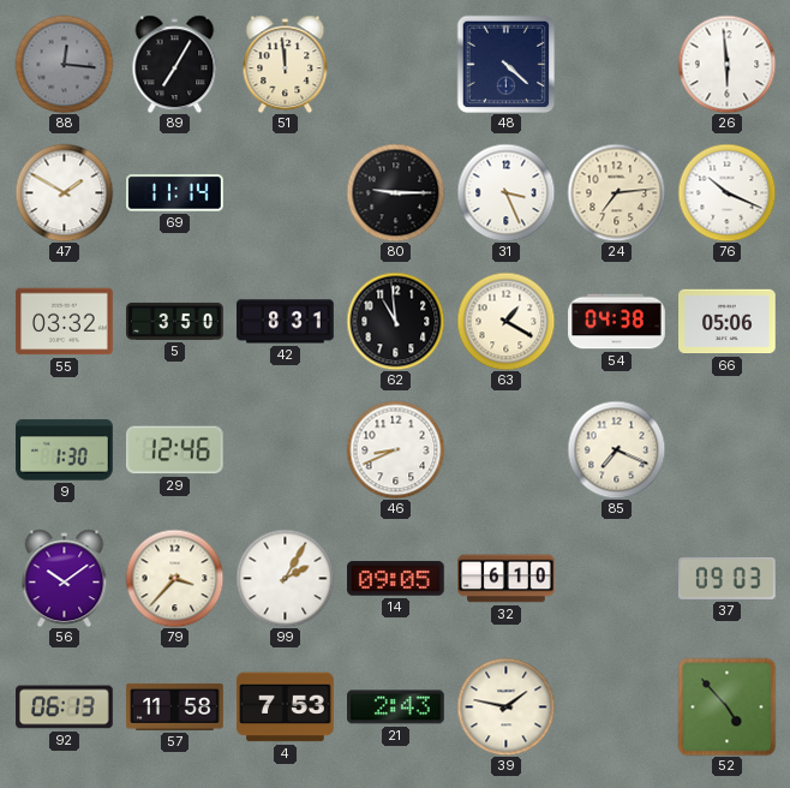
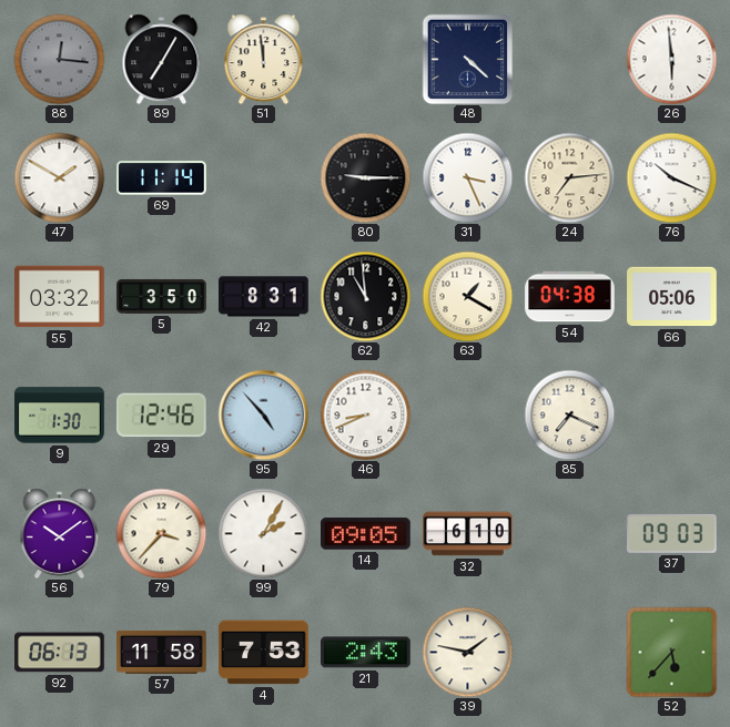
95: none -> 4:53
52: 4:53 -> 5:37
